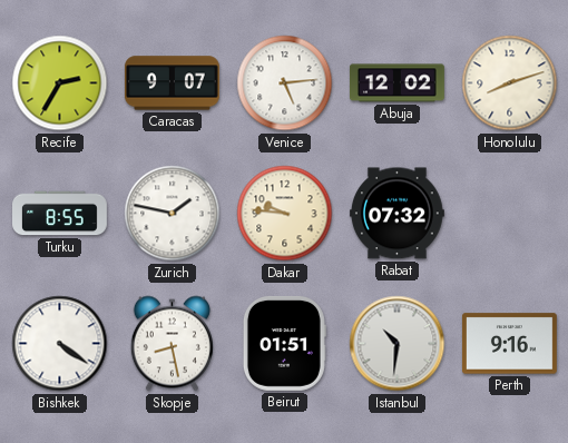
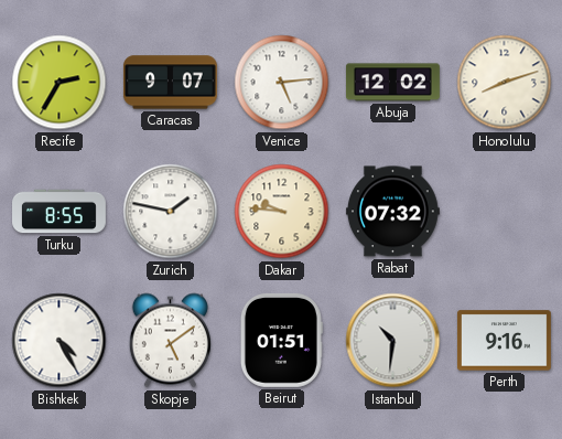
Bishkek: 4:21 -> 4:25
Skopje: 8:28 -> 5:09
